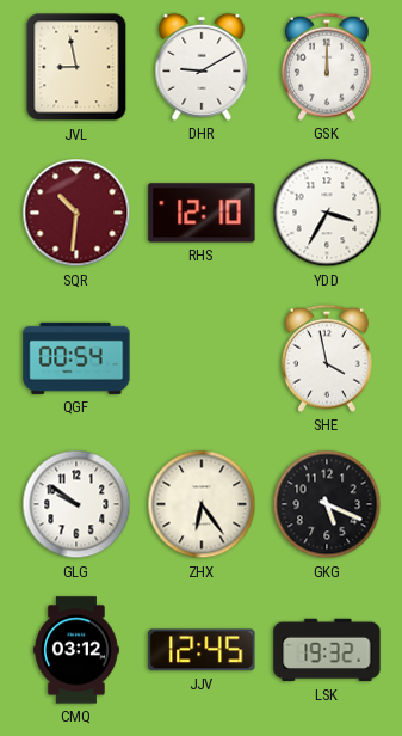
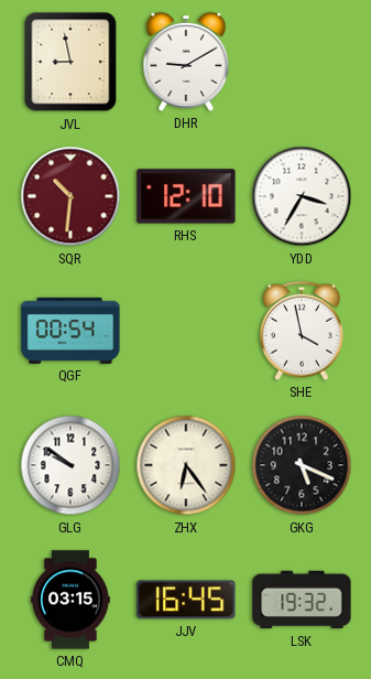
GSK: 12:00 -> none
CMQ: 03:12 -> 03:15
JJV: 12:45 -> 16:45
